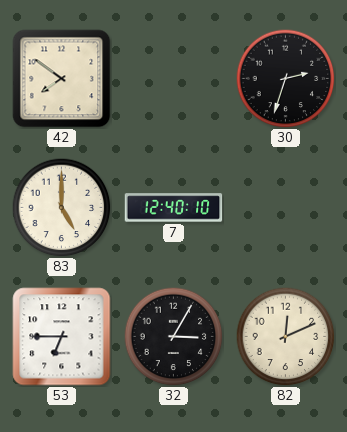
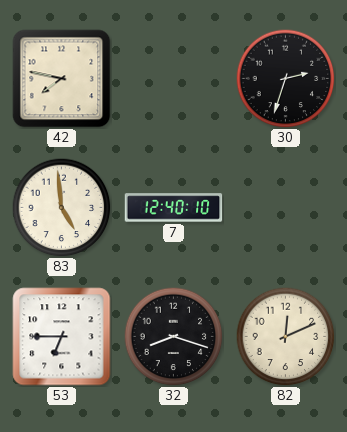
42: 7:51 -> 7:47
83: 5:00 -> 4:59
32: 3:05 -> 8:18
